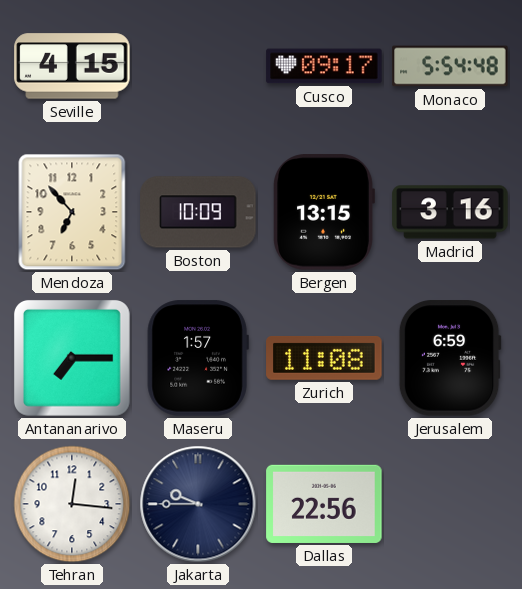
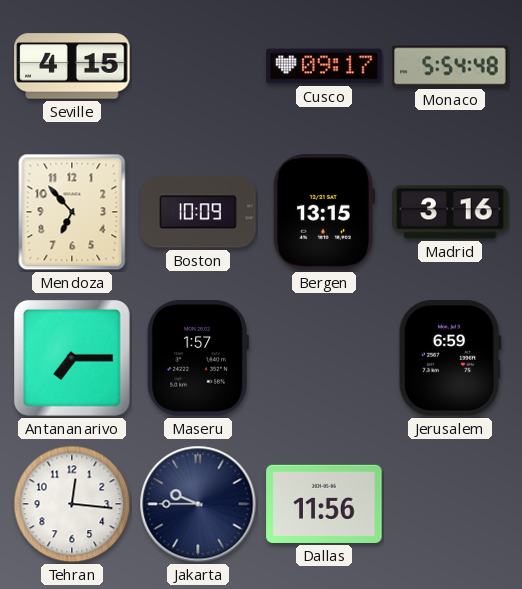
Zurich: 11:08 -> none
Dallas: 22:56 -> 11:56
